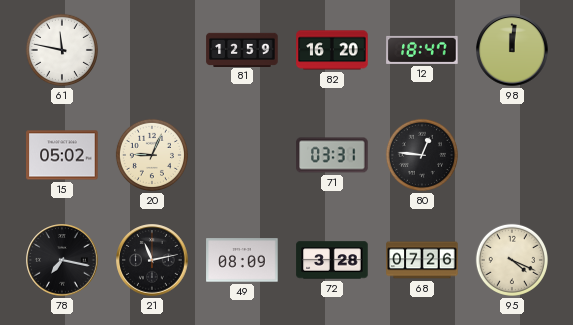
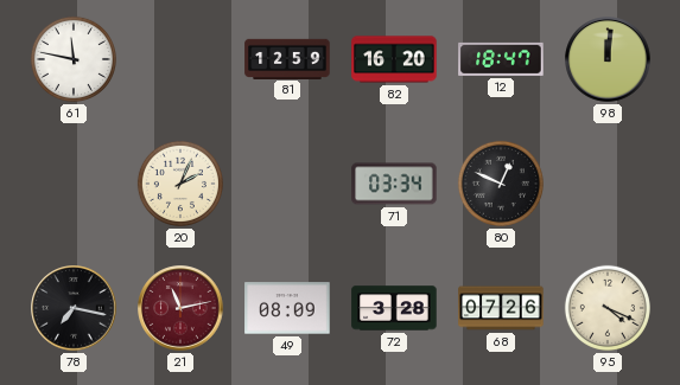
15: 05:02 -> none
20: 9:04 -> 2:04
71: 03:31 -> 03:34
80: 12:46 -> 12:49
21 dial: black -> burgundy
